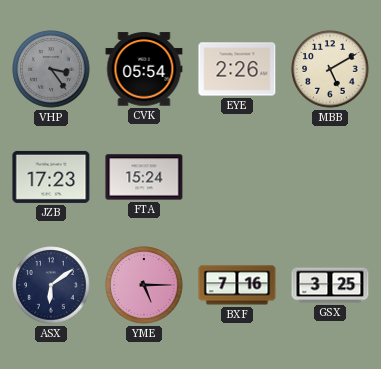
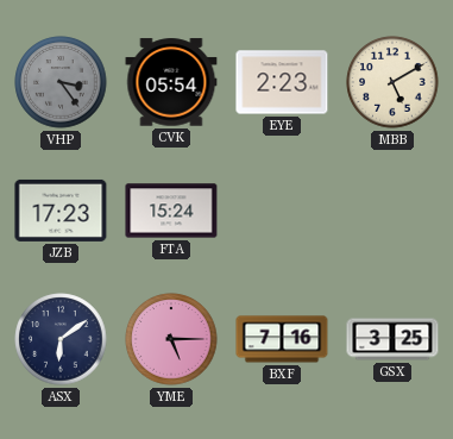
EYE: 2:26 -> 2:23
